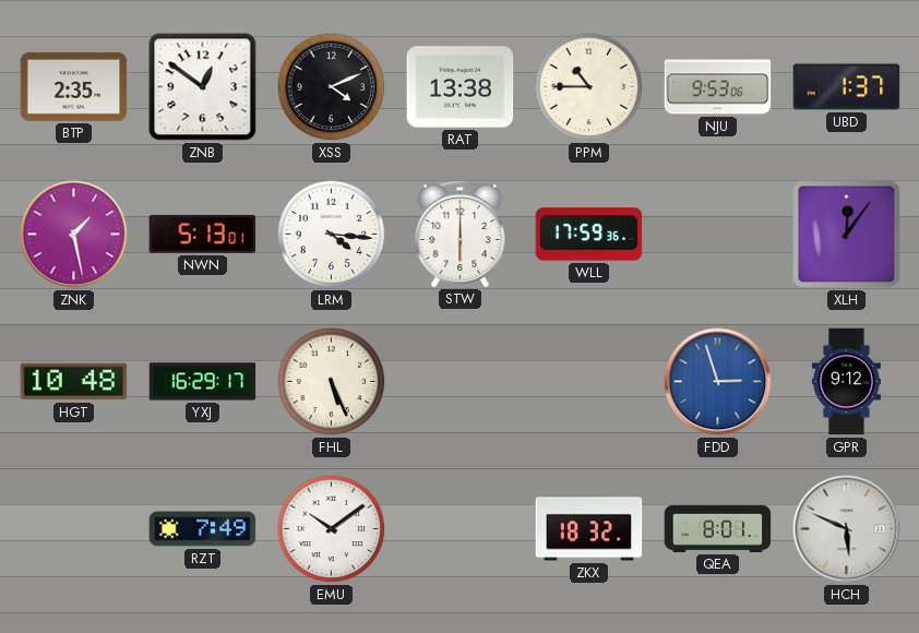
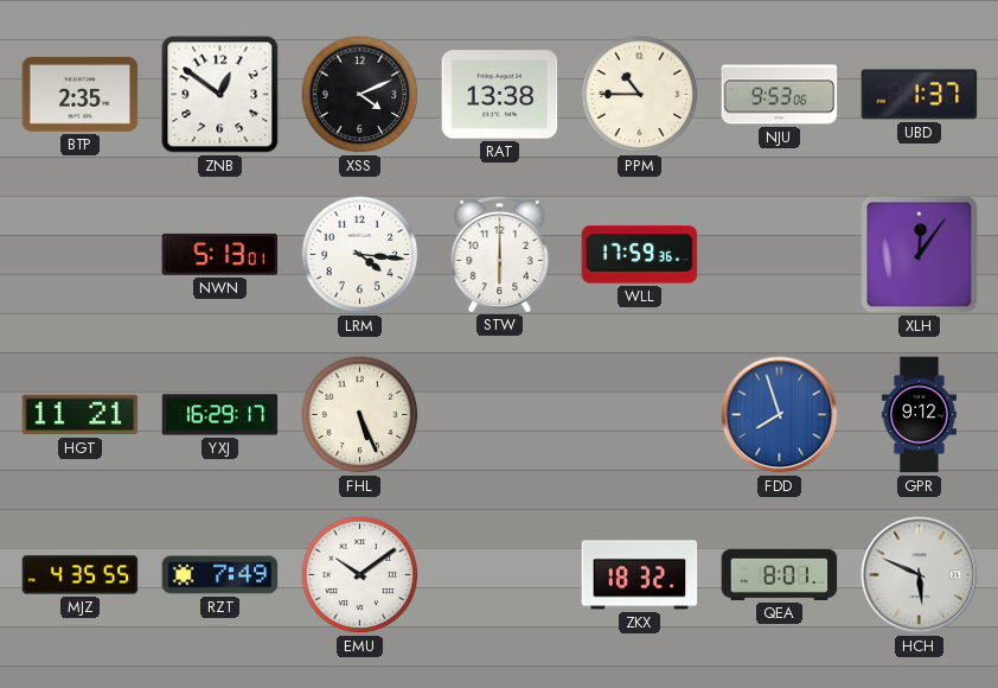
ZNK: 1:28 -> none
HGT: 10:48 -> 11:21
FDD: 2:57 -> 7:57
MJZ: none -> 4:35
